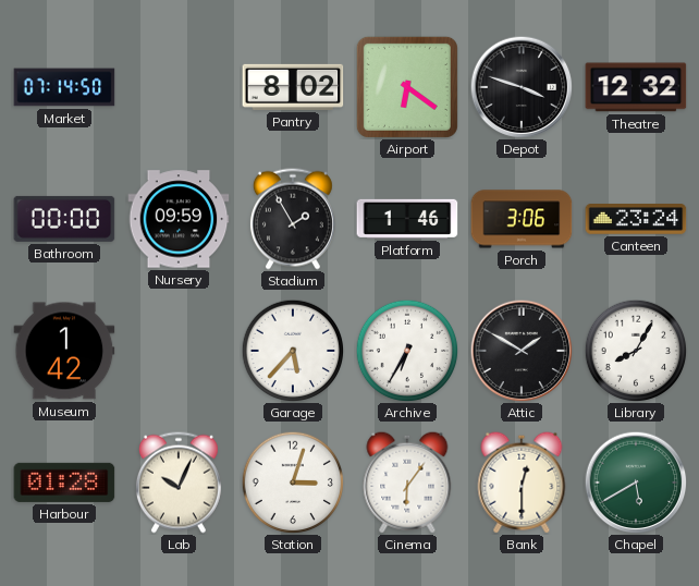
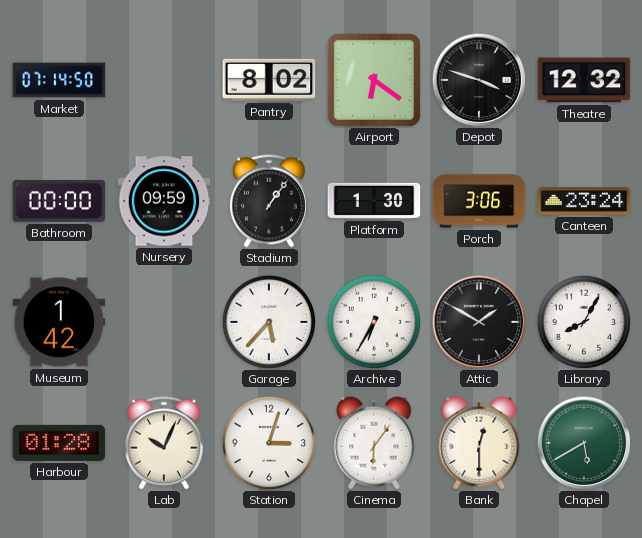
Stadium: 1:55 -> 1:06
Platform: 1:46 -> 1:30
